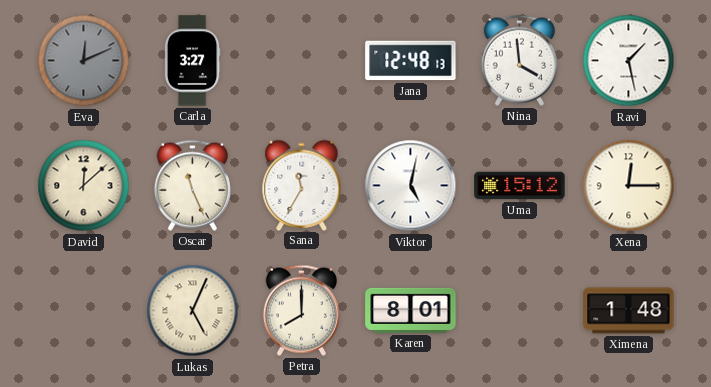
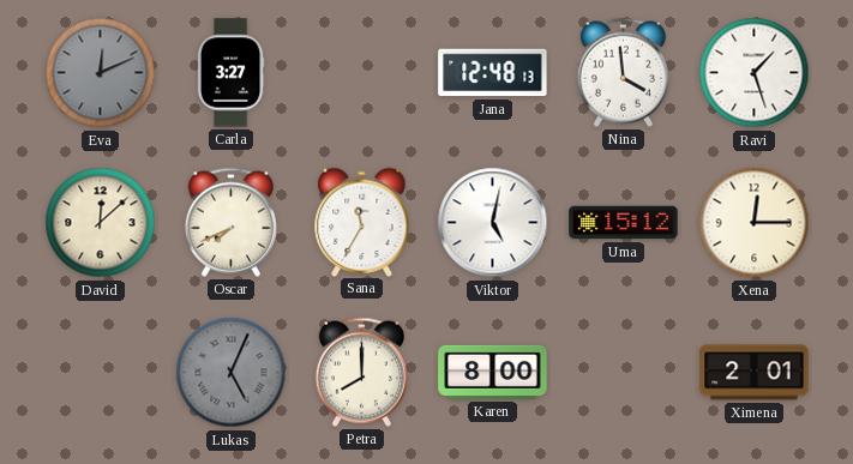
Ravi: 1:28 -> 1:27
Oscar: 11:26 -> 7:41
Lukas dial: cream -> grey
Karen: 8:01 -> 8:00
Ximena: 1:48 -> 2:01
